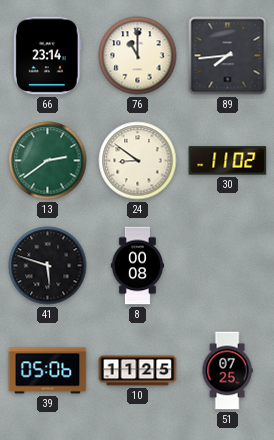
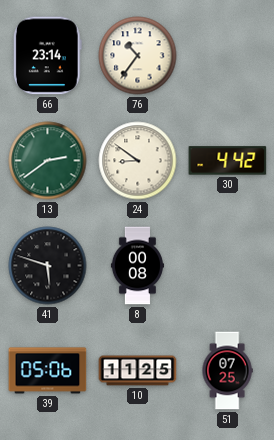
76: 11:00 -> 10:36
89: 7:44 -> none
30: 11:02 -> 4:42
